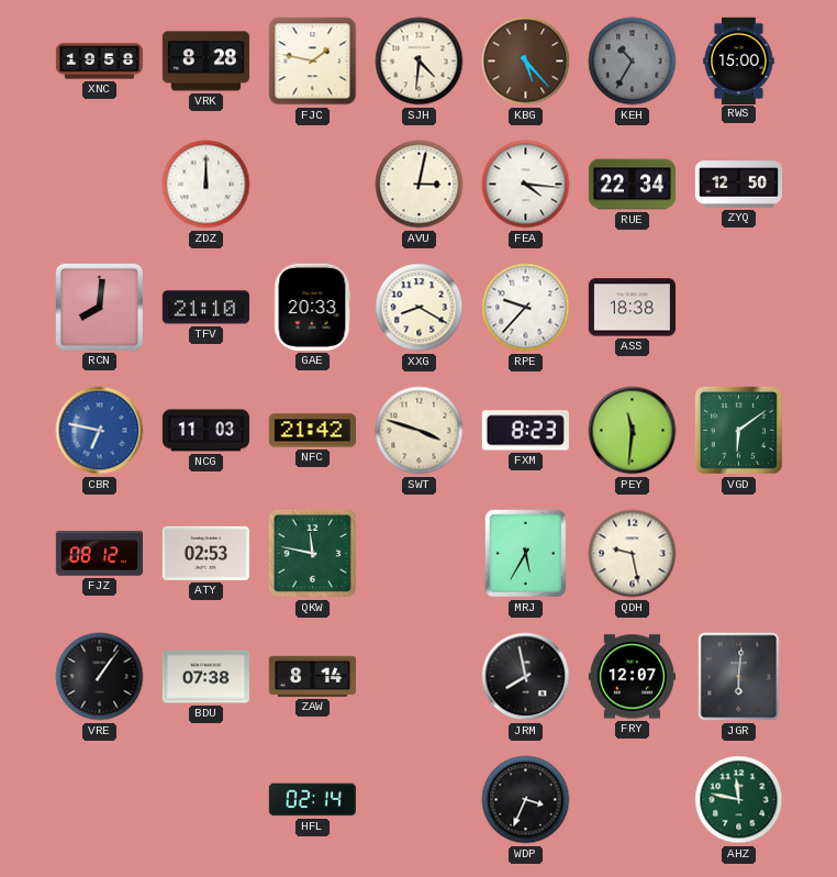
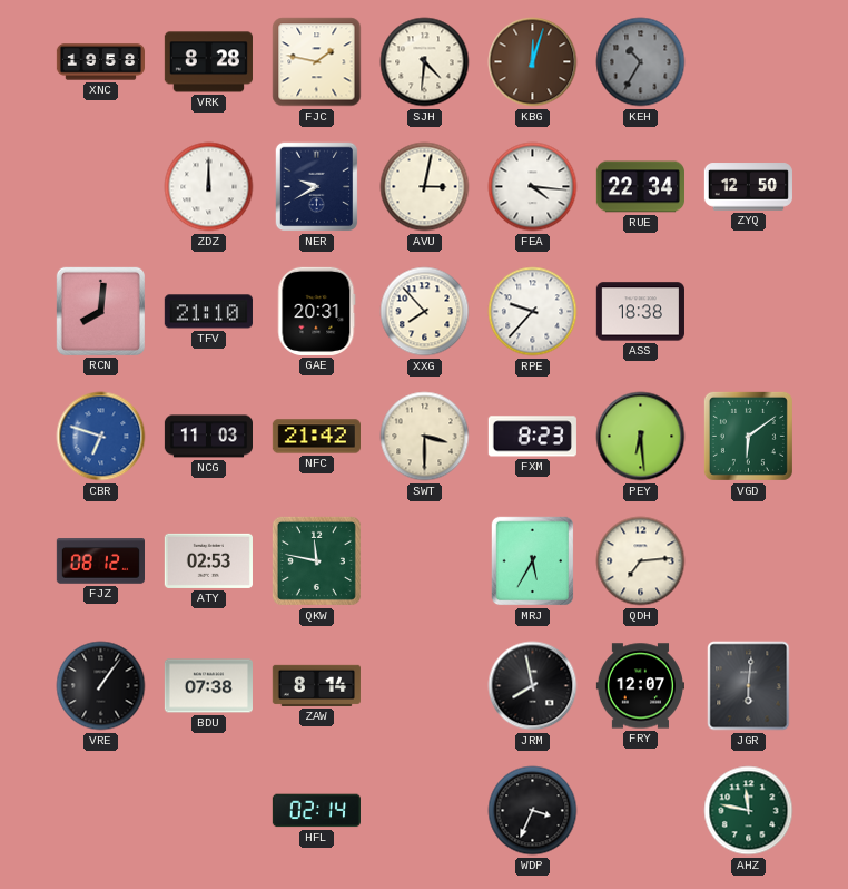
KBG: 5:23 -> 12:03
RWS: 15:00 -> none
NER: none -> 9:40
GAE: 20:33 -> 20:31
XXG: 8:20 -> 7:53
CBR: 6:47 -> 6:48
SWT: 3:48 -> 3:30
PEY: 11:31 -> 6:29
QDH: 9:28 -> 7:14
